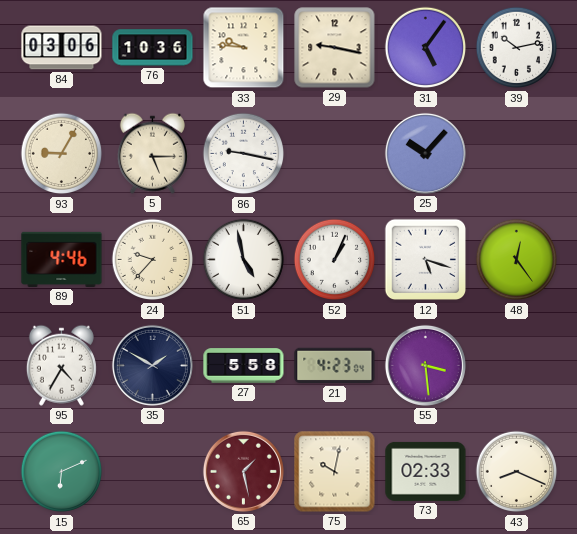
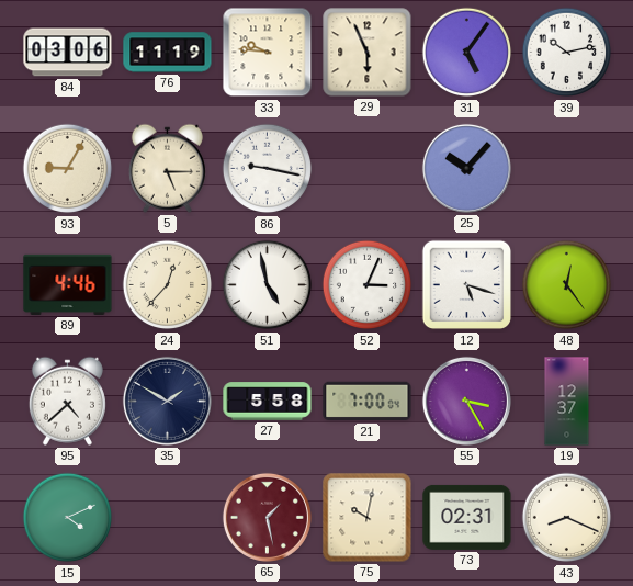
76: 10:36 -> 11:19
29: 9:17 -> 5:56
24: 9:37 -> 12:37
52: 1:04 -> 3:04
95: 4:35 -> 4:38
21: 4:23 -> 7:00
55: 3:29 -> 3:25
19: none -> 12:37
15: 6:11 -> 4:11
73: 02:33 -> 02:31
